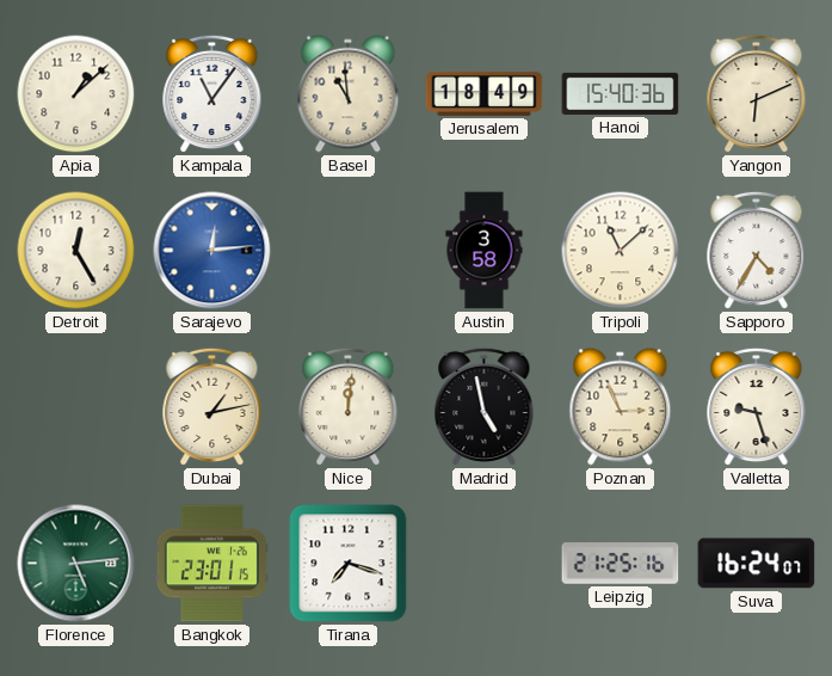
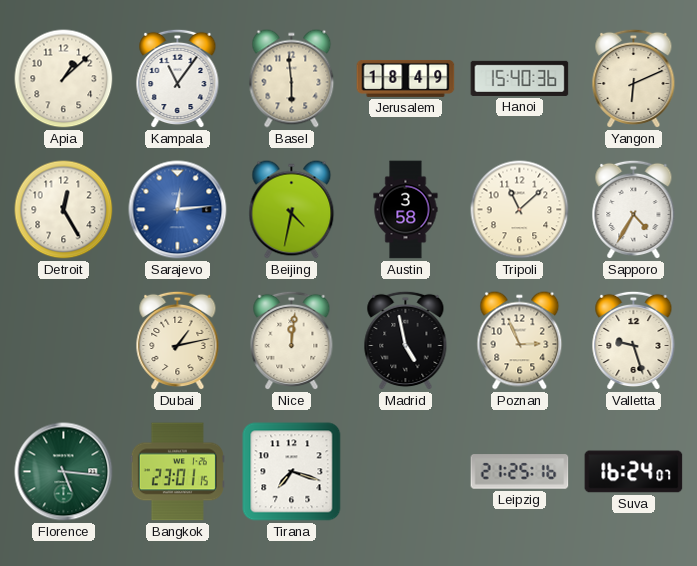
Basel: 10:59 -> 5:59
Beijing: none -> 4:32
Florence: 5:14 -> 5:16
